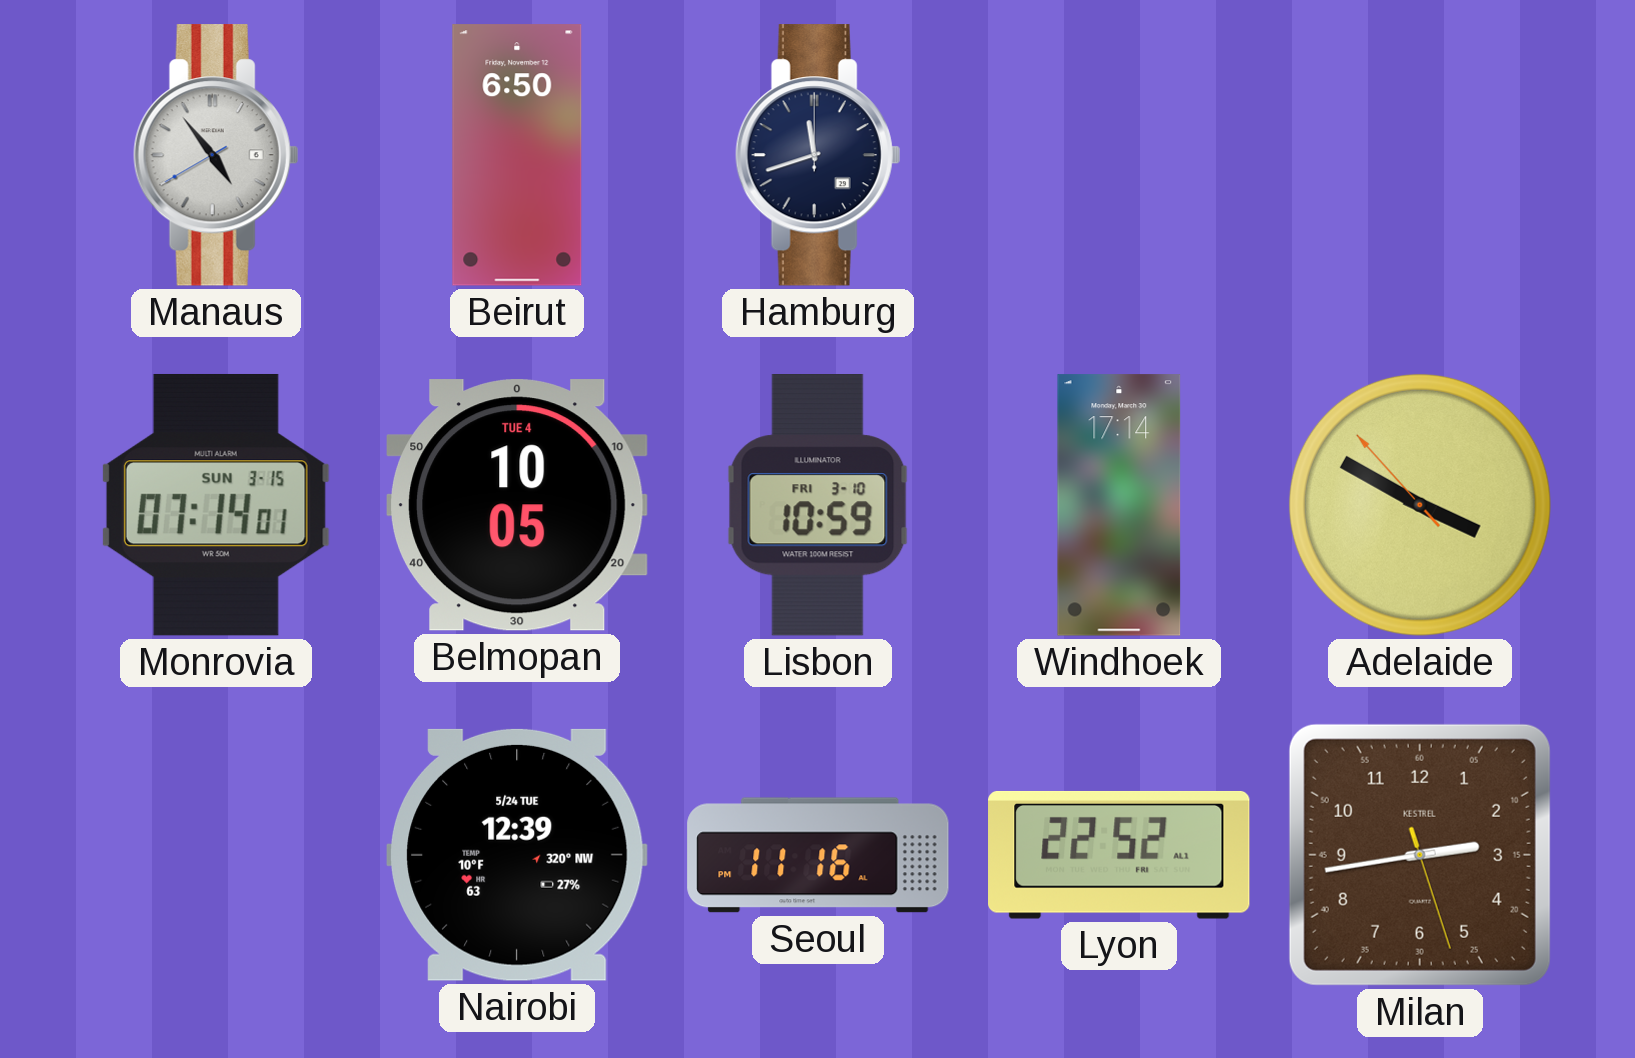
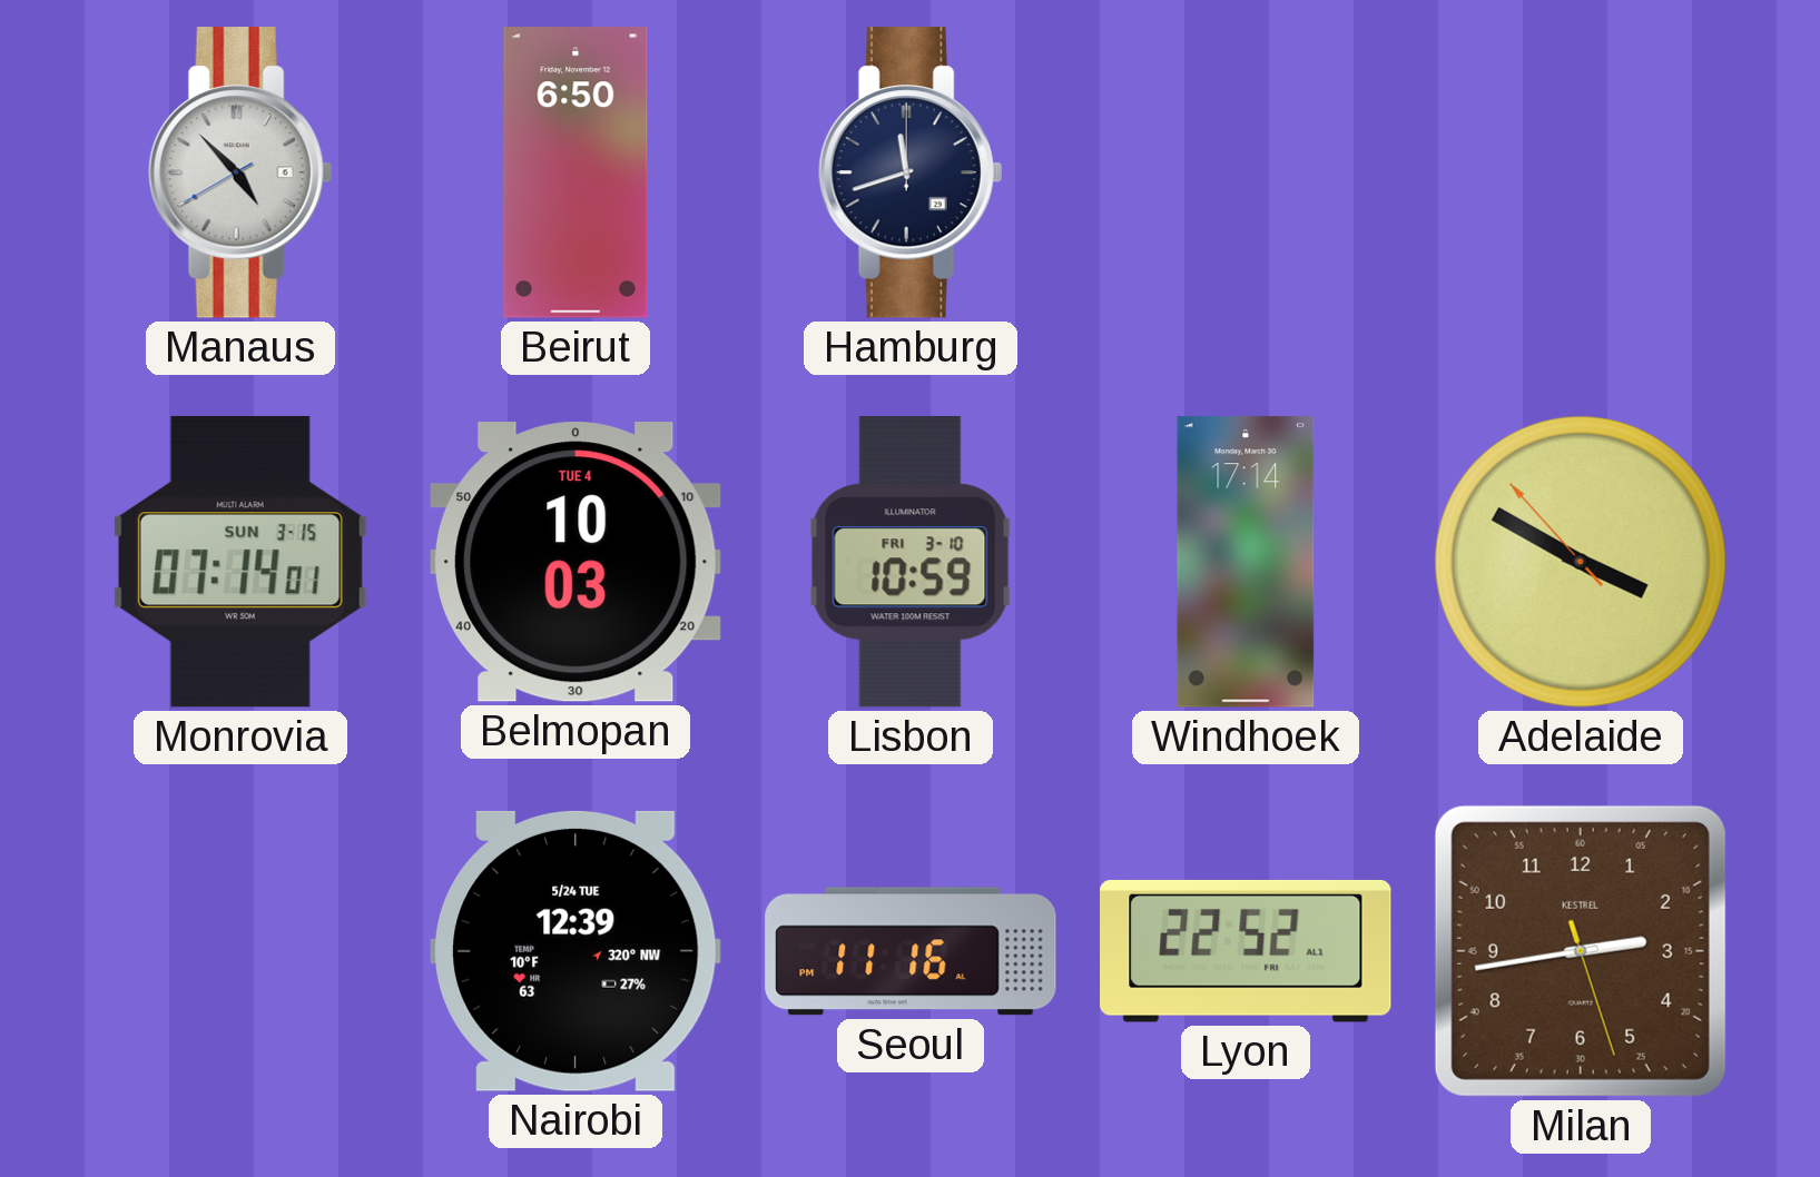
Manaus: 4:53 -> 4:52
Belmopan: 10:05 -> 10:03
